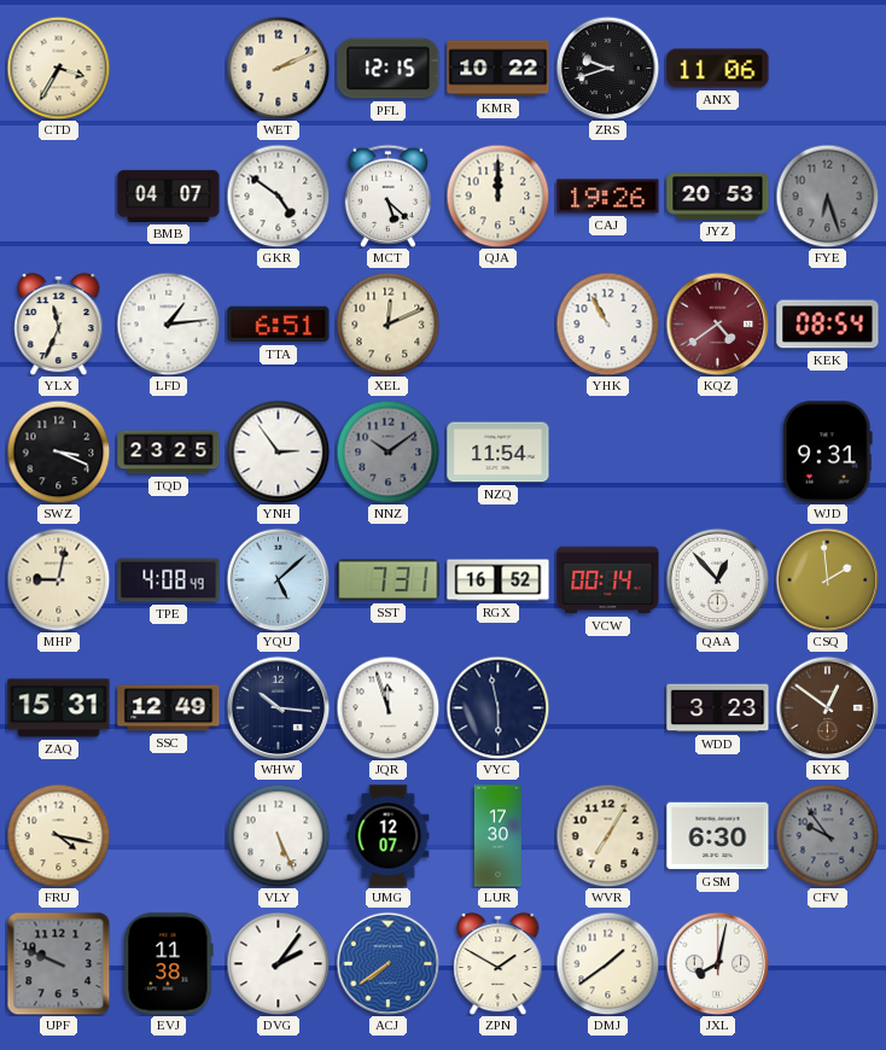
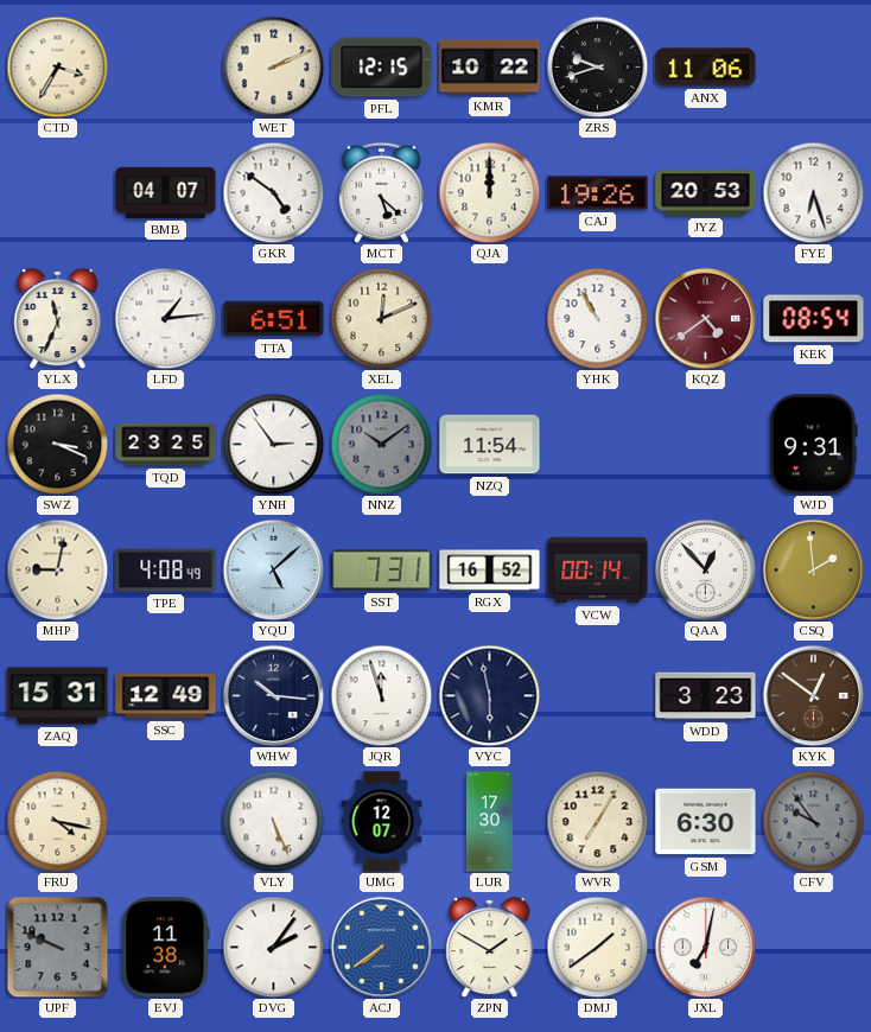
FYE dial: grey -> white
JXL: 8:02 -> 7:02
